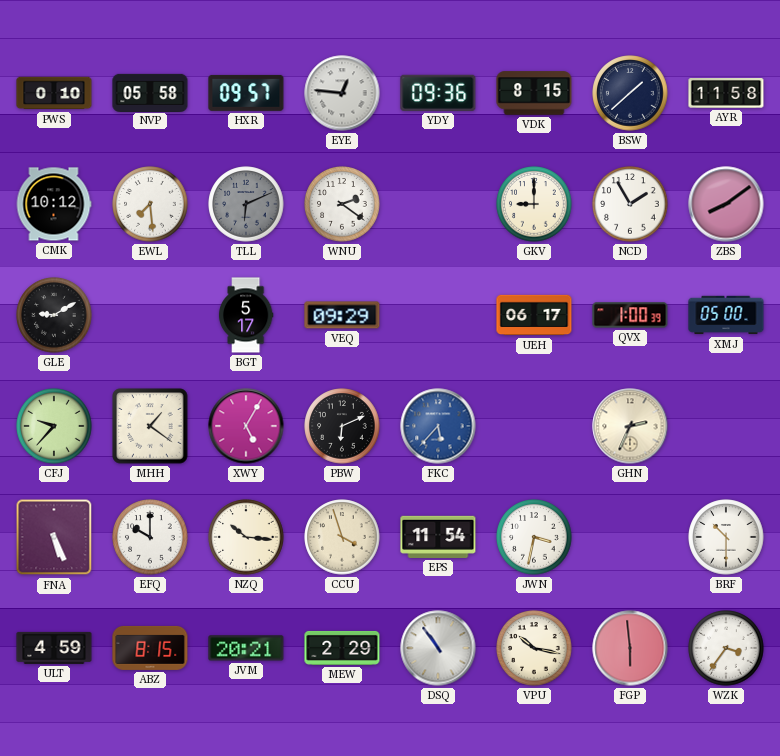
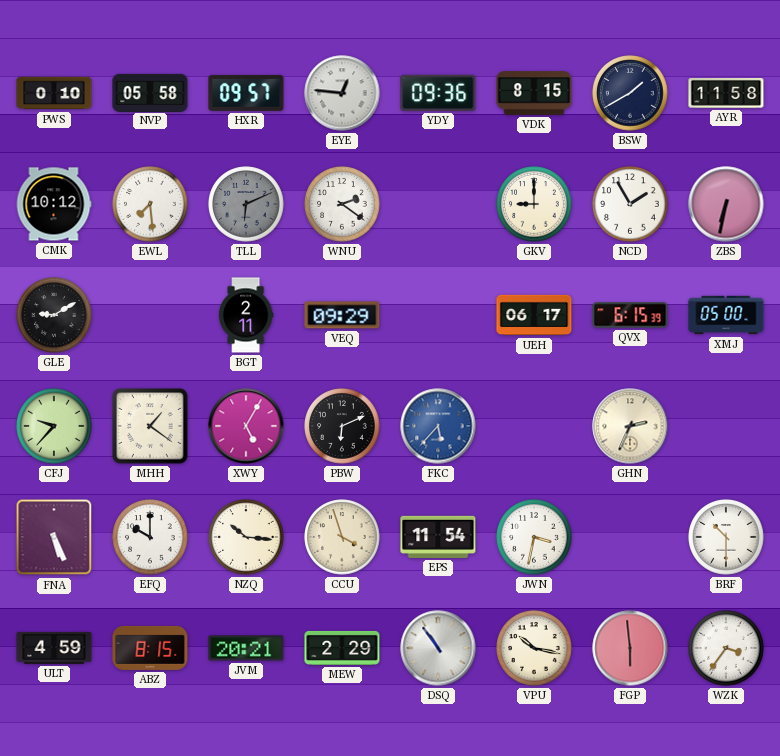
BSW: 1:38 -> 1:40
ZBS: 8:09 -> 6:32
BGT: 5:17 -> 2:11
QVX: 1:00 -> 6:15
